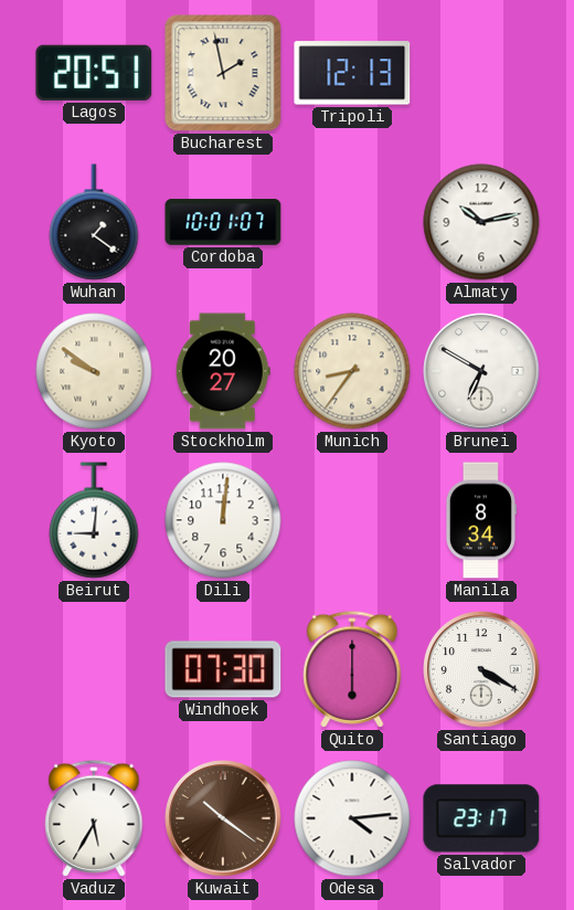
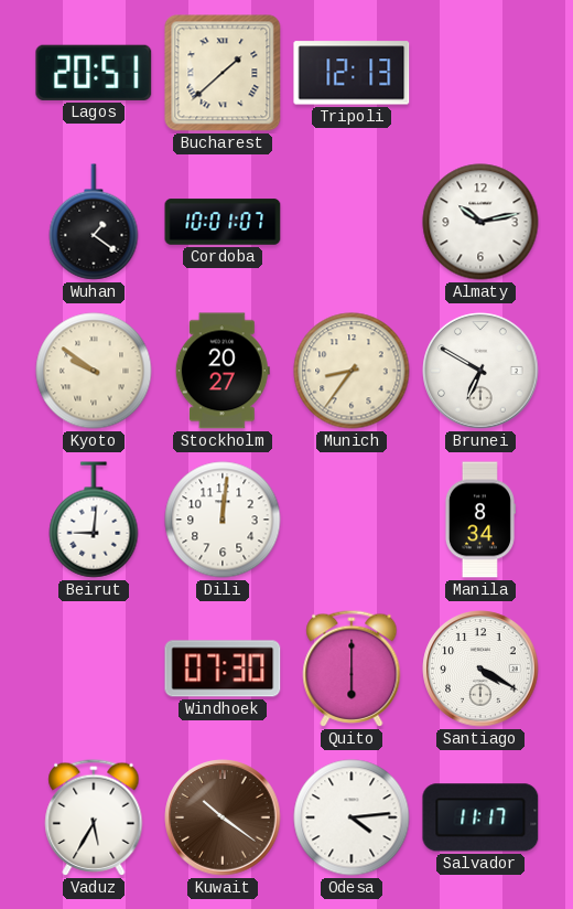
Bucharest: 1:58 -> 1:38
Salvador: 23:17 -> 11:17
